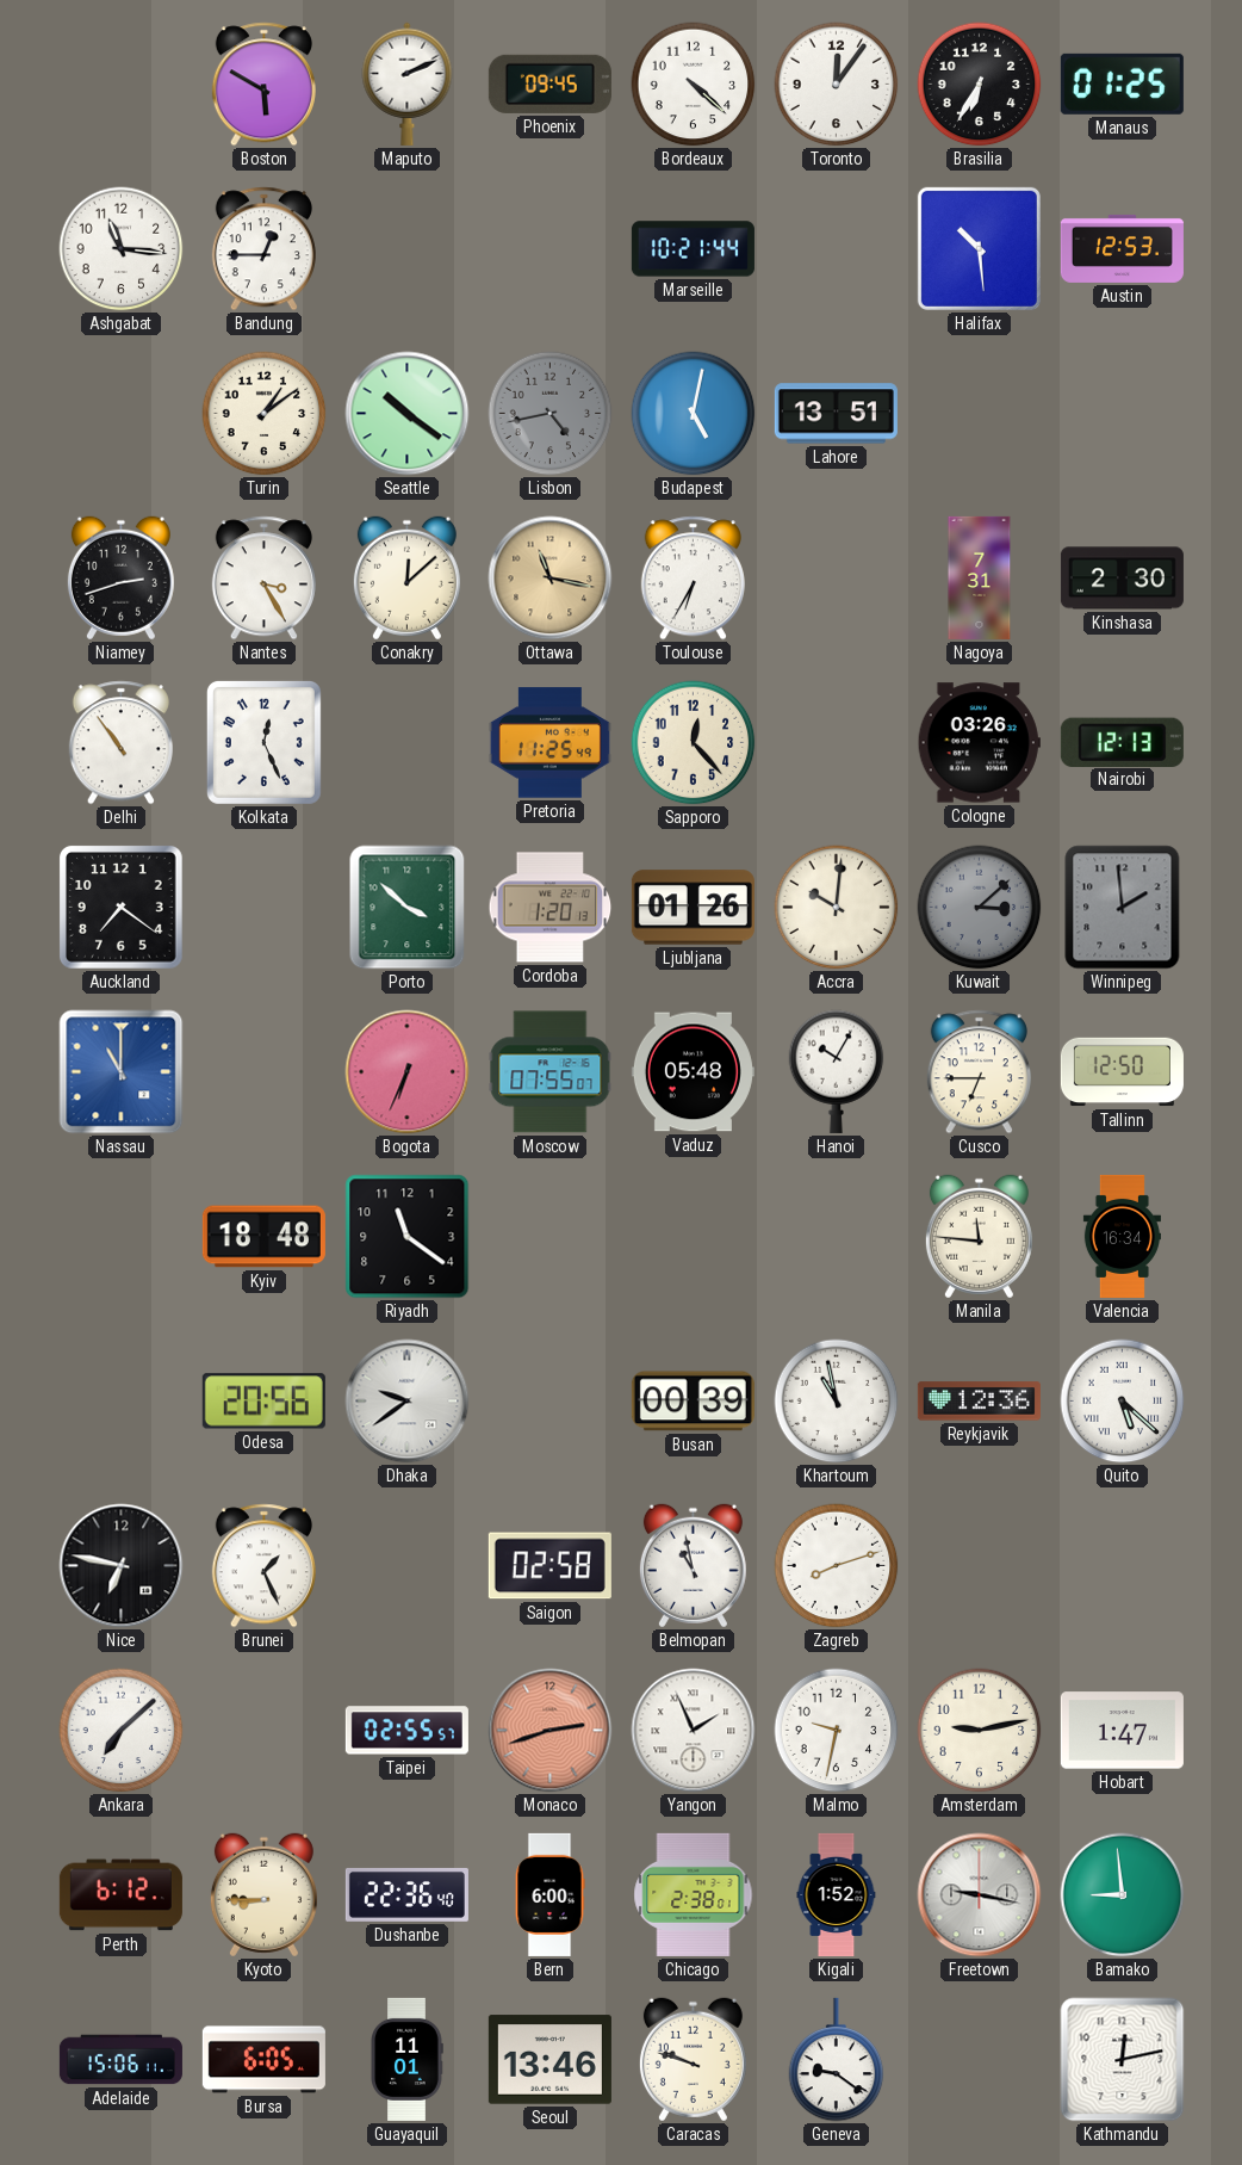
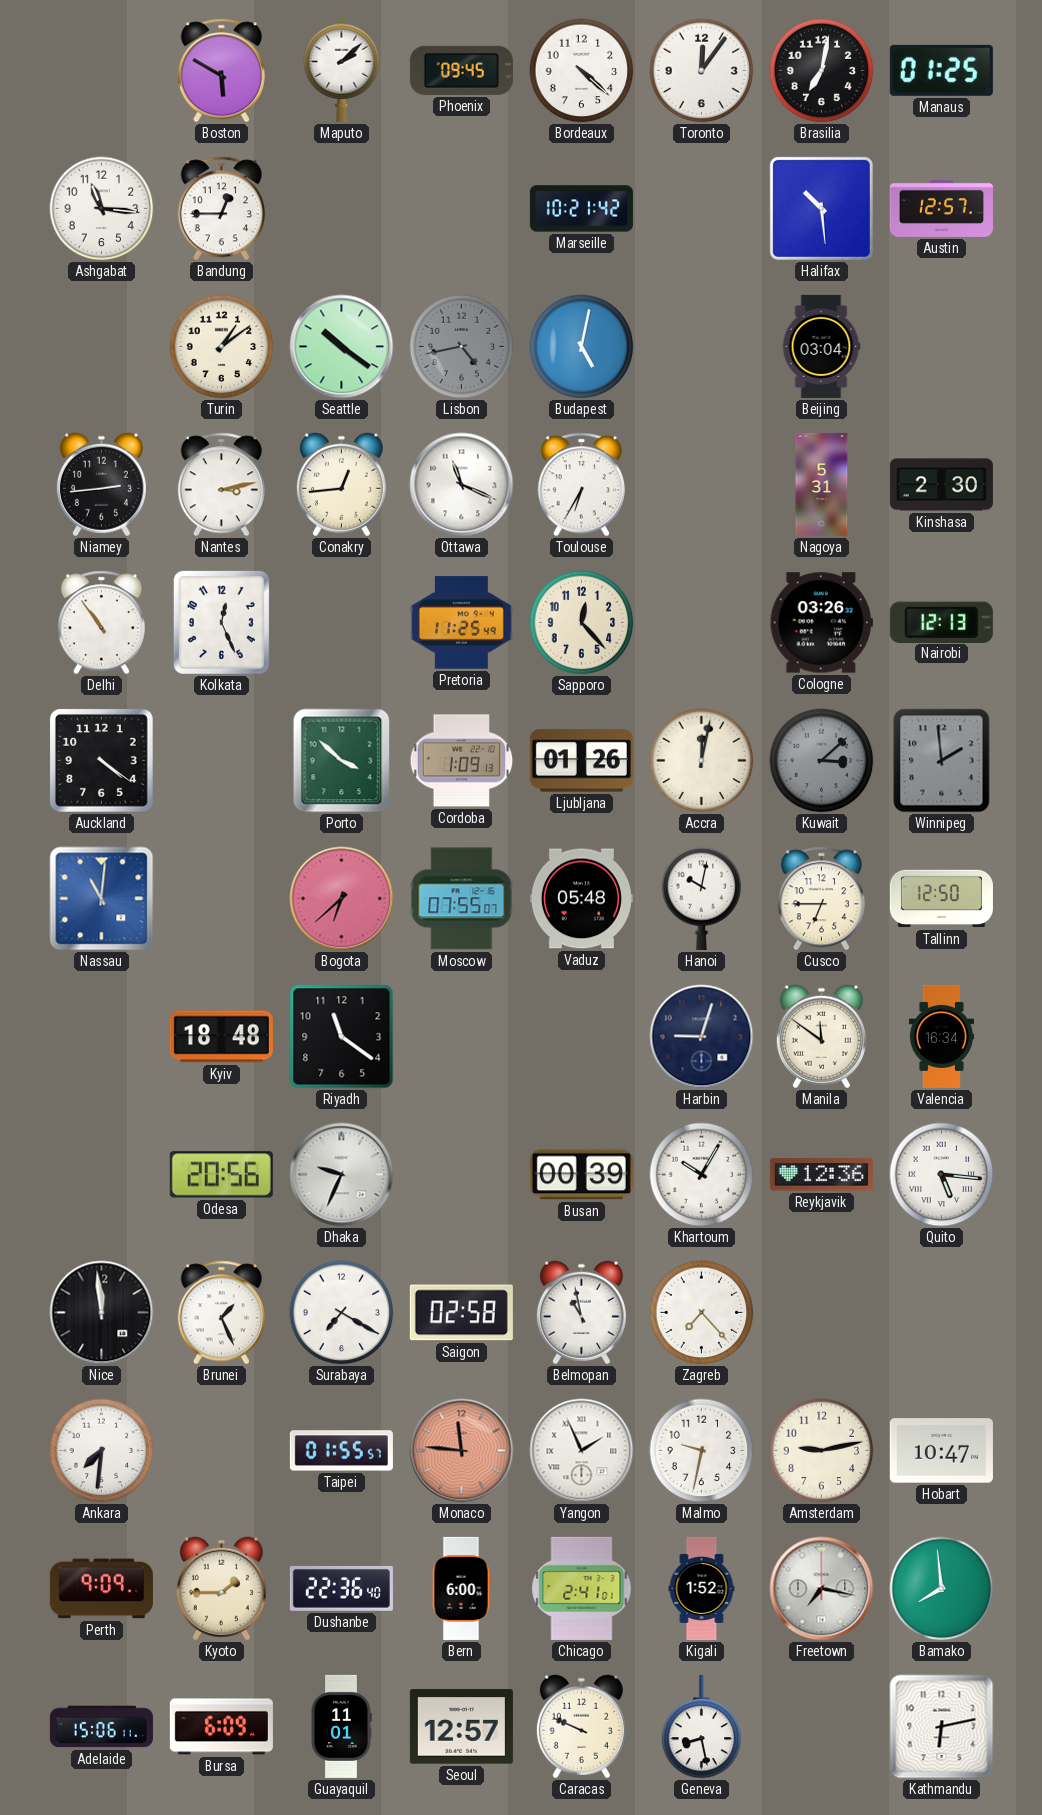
Maputo: 2:11 -> 2:08
Brasilia: 6:35 -> 7:02
Marseille: 10:21:44 -> 10:21:42
Austin: 12:53 -> 12:57
Lahore: 13:51 -> none
Beijing: none -> 03:04
Niamey: 2:42 -> 2:44
Nantes: 3:25 -> 3:13
Conakry: 12:08 -> 12:44
Ottawa: 11:17 -> 11:19
Ottawa dial: champagne -> white
Nagoya: 7:31 -> 5:31
Auckland: 7:21 -> 4:21
Cordoba: 1:20 -> 1:09
Accra: 10:01 -> 12:02
Nassau: 11:00 -> 11:01
Bogota: 6:34 -> 6:38
Hanoi: 10:05 -> 10:02
Harbin: none -> 9:03
Manila: 11:46 -> 11:51
Dhaka: 9:39 -> 9:34
Khartoum: 10:58 -> 10:05
Quito: 5:22 -> 5:16
Nice: 6:47 -> 11:59
Surabaya: none -> 7:20
Zagreb: 8:12 -> 7:23
Ankara: 7:08 -> 7:31
Taipei: 02:55 -> 01:55
Monaco: 2:42 -> 11:46
Hobart: 1:47 -> 10:47
Perth: 6:12 -> 9:09
Kyoto: 8:45 -> 1:45
Chicago: 2:38 -> 2:41
Freetown: 9:17 -> 7:17
Bamako: 8:59 -> 7:59
Bursa: 6:05 -> 6:09
Seoul: 13:46 -> 12:57
Caracas: 9:48 -> 9:49
Geneva: 9:21 -> 8:28
Kathmandu: 12:13 -> 6:13
